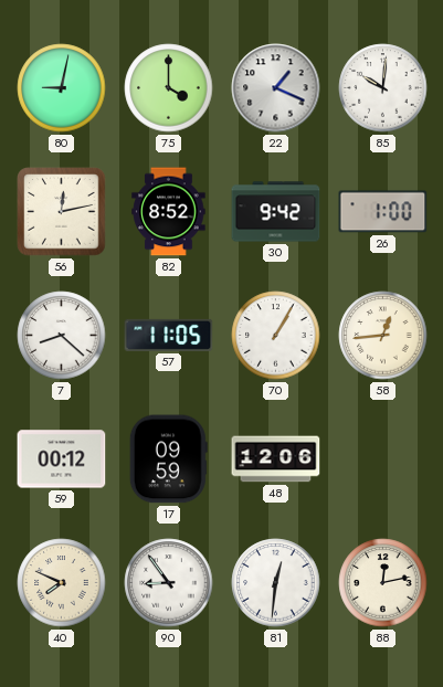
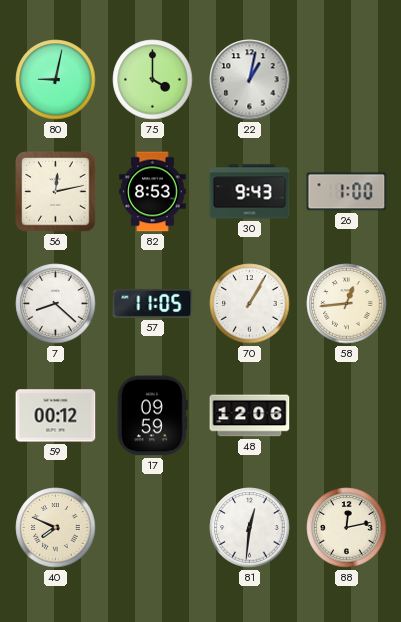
22: 1:19 -> 1:02
85: 10:01 -> none
82: 8:52 -> 8:53
30: 9:42 -> 9:43
90: 8:54 -> none
